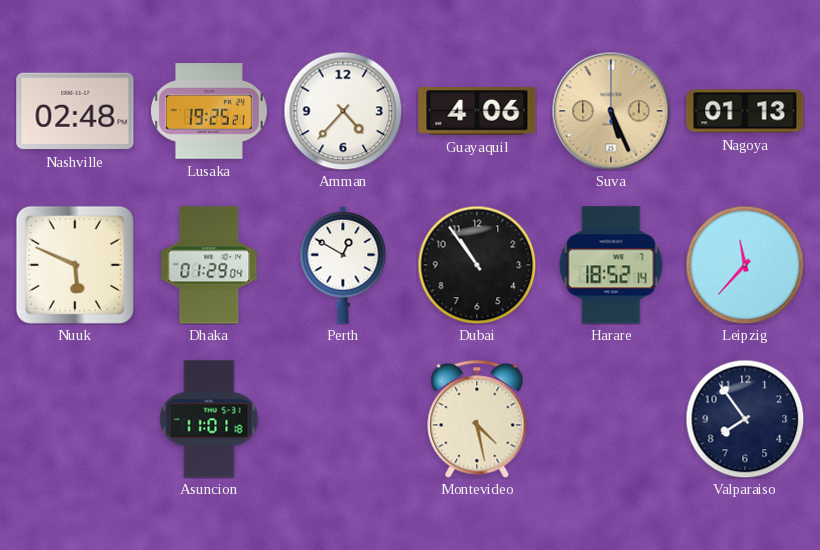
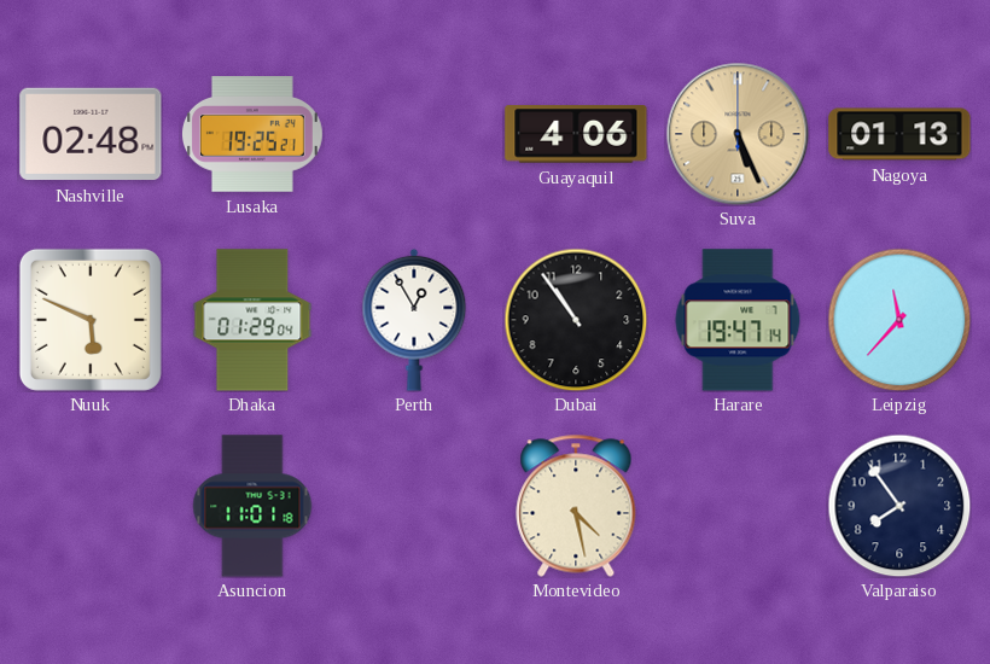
Amman: 4:37 -> none
Perth: 12:50 -> 12:55
Harare: 18:52 -> 19:47
